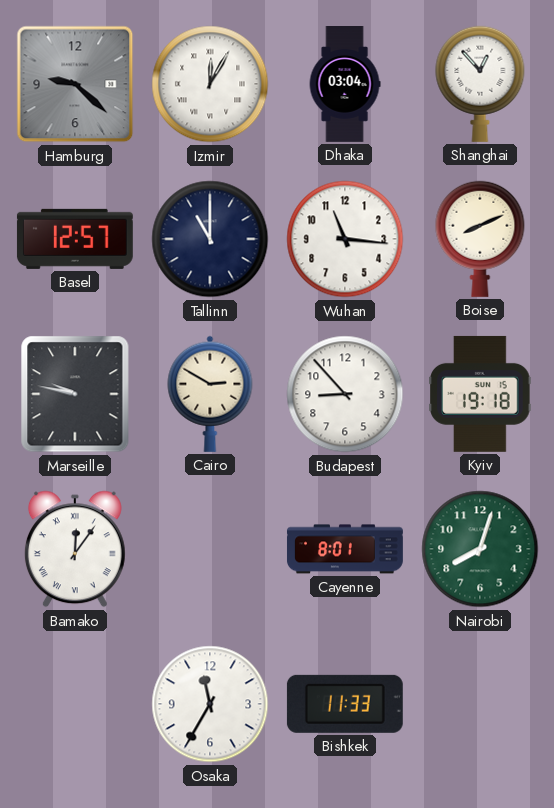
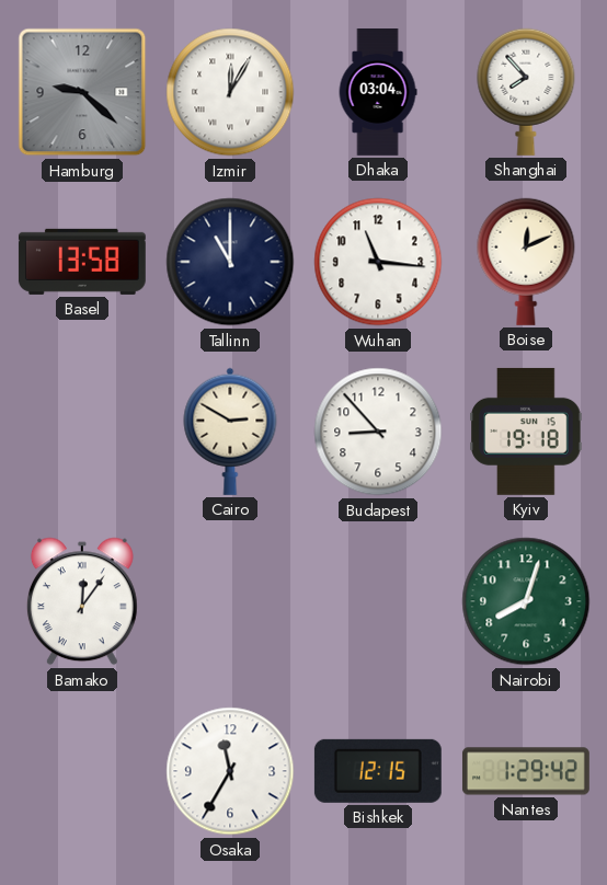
Shanghai: 12:53 -> 7:53
Basel: 12:57 -> 13:58
Boise: 8:11 -> 12:11
Marseille: 9:47 -> none
Cayenne: 8:01 -> none
Bishkek: 11:33 -> 12:15
Nantes: none -> 1:29
